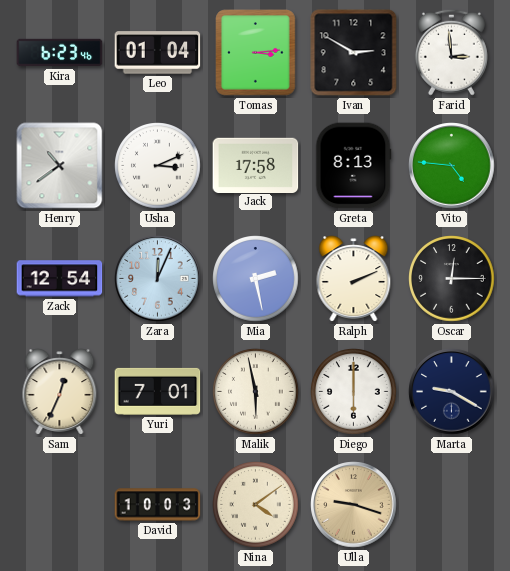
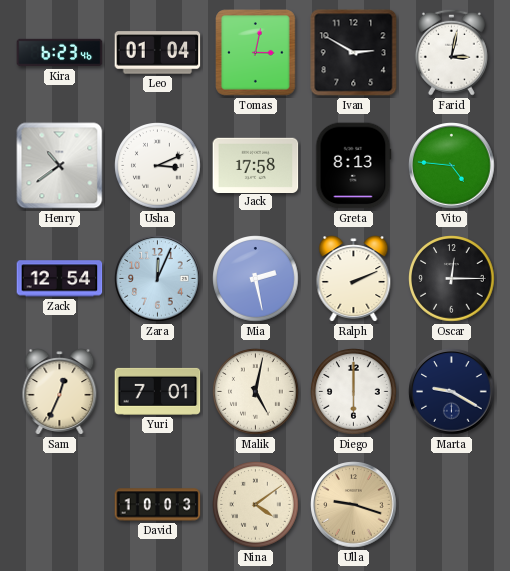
Tomas: 3:14 -> 3:02
Farid: 2:59 -> 3:02
Malik: 5:58 -> 5:02
